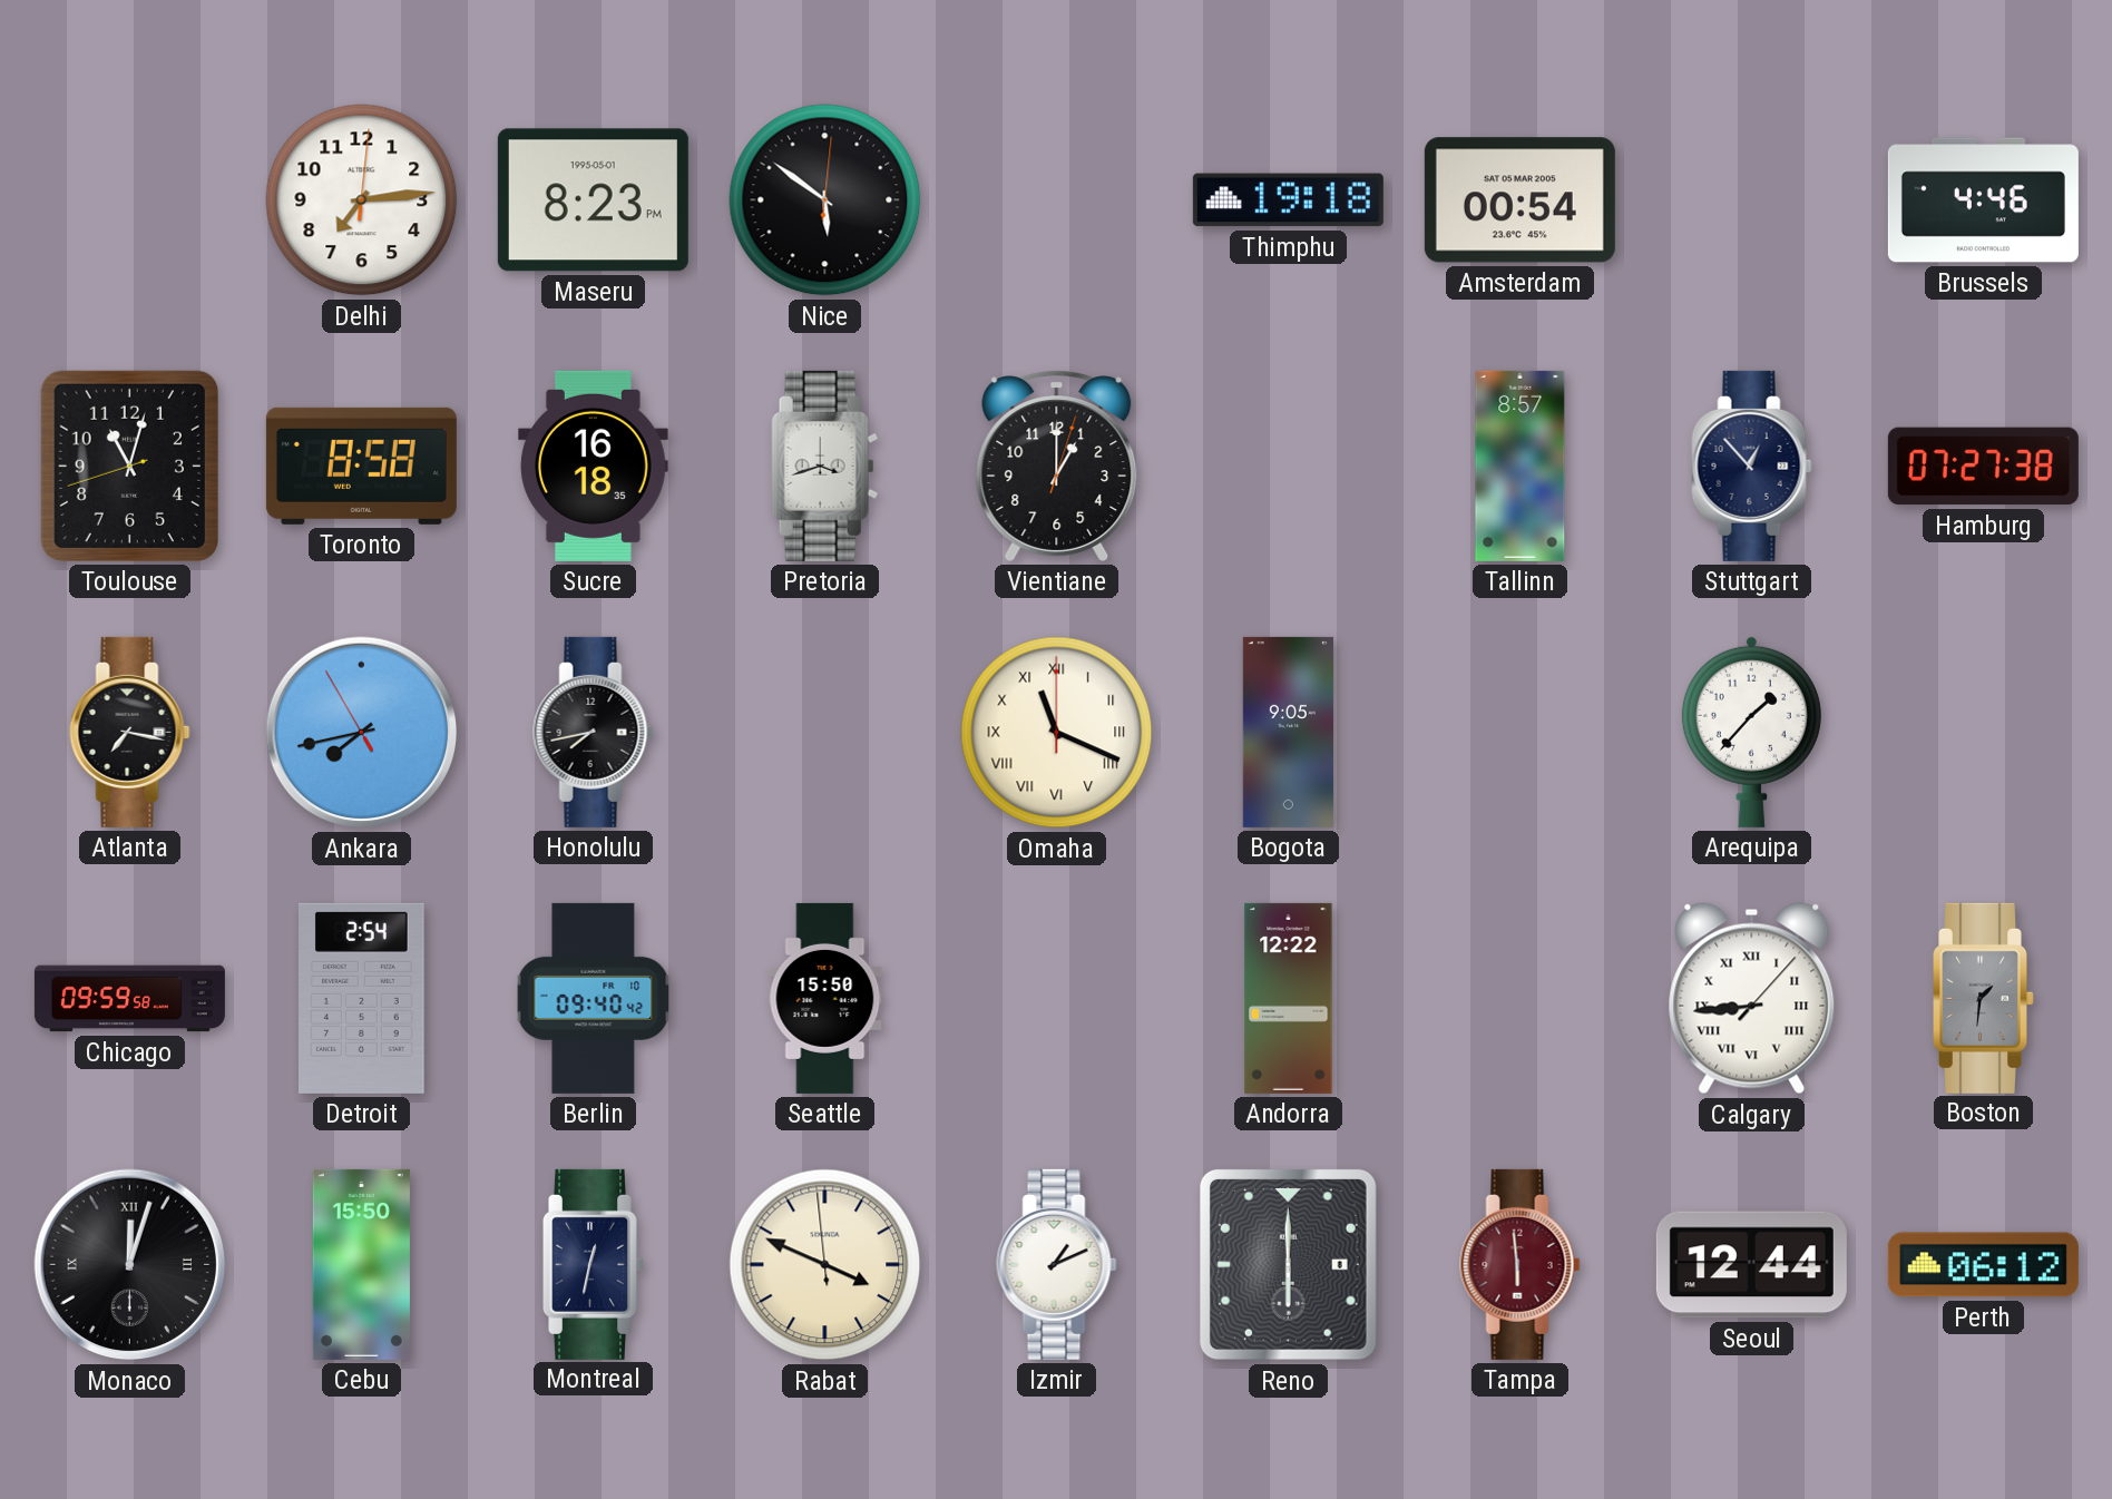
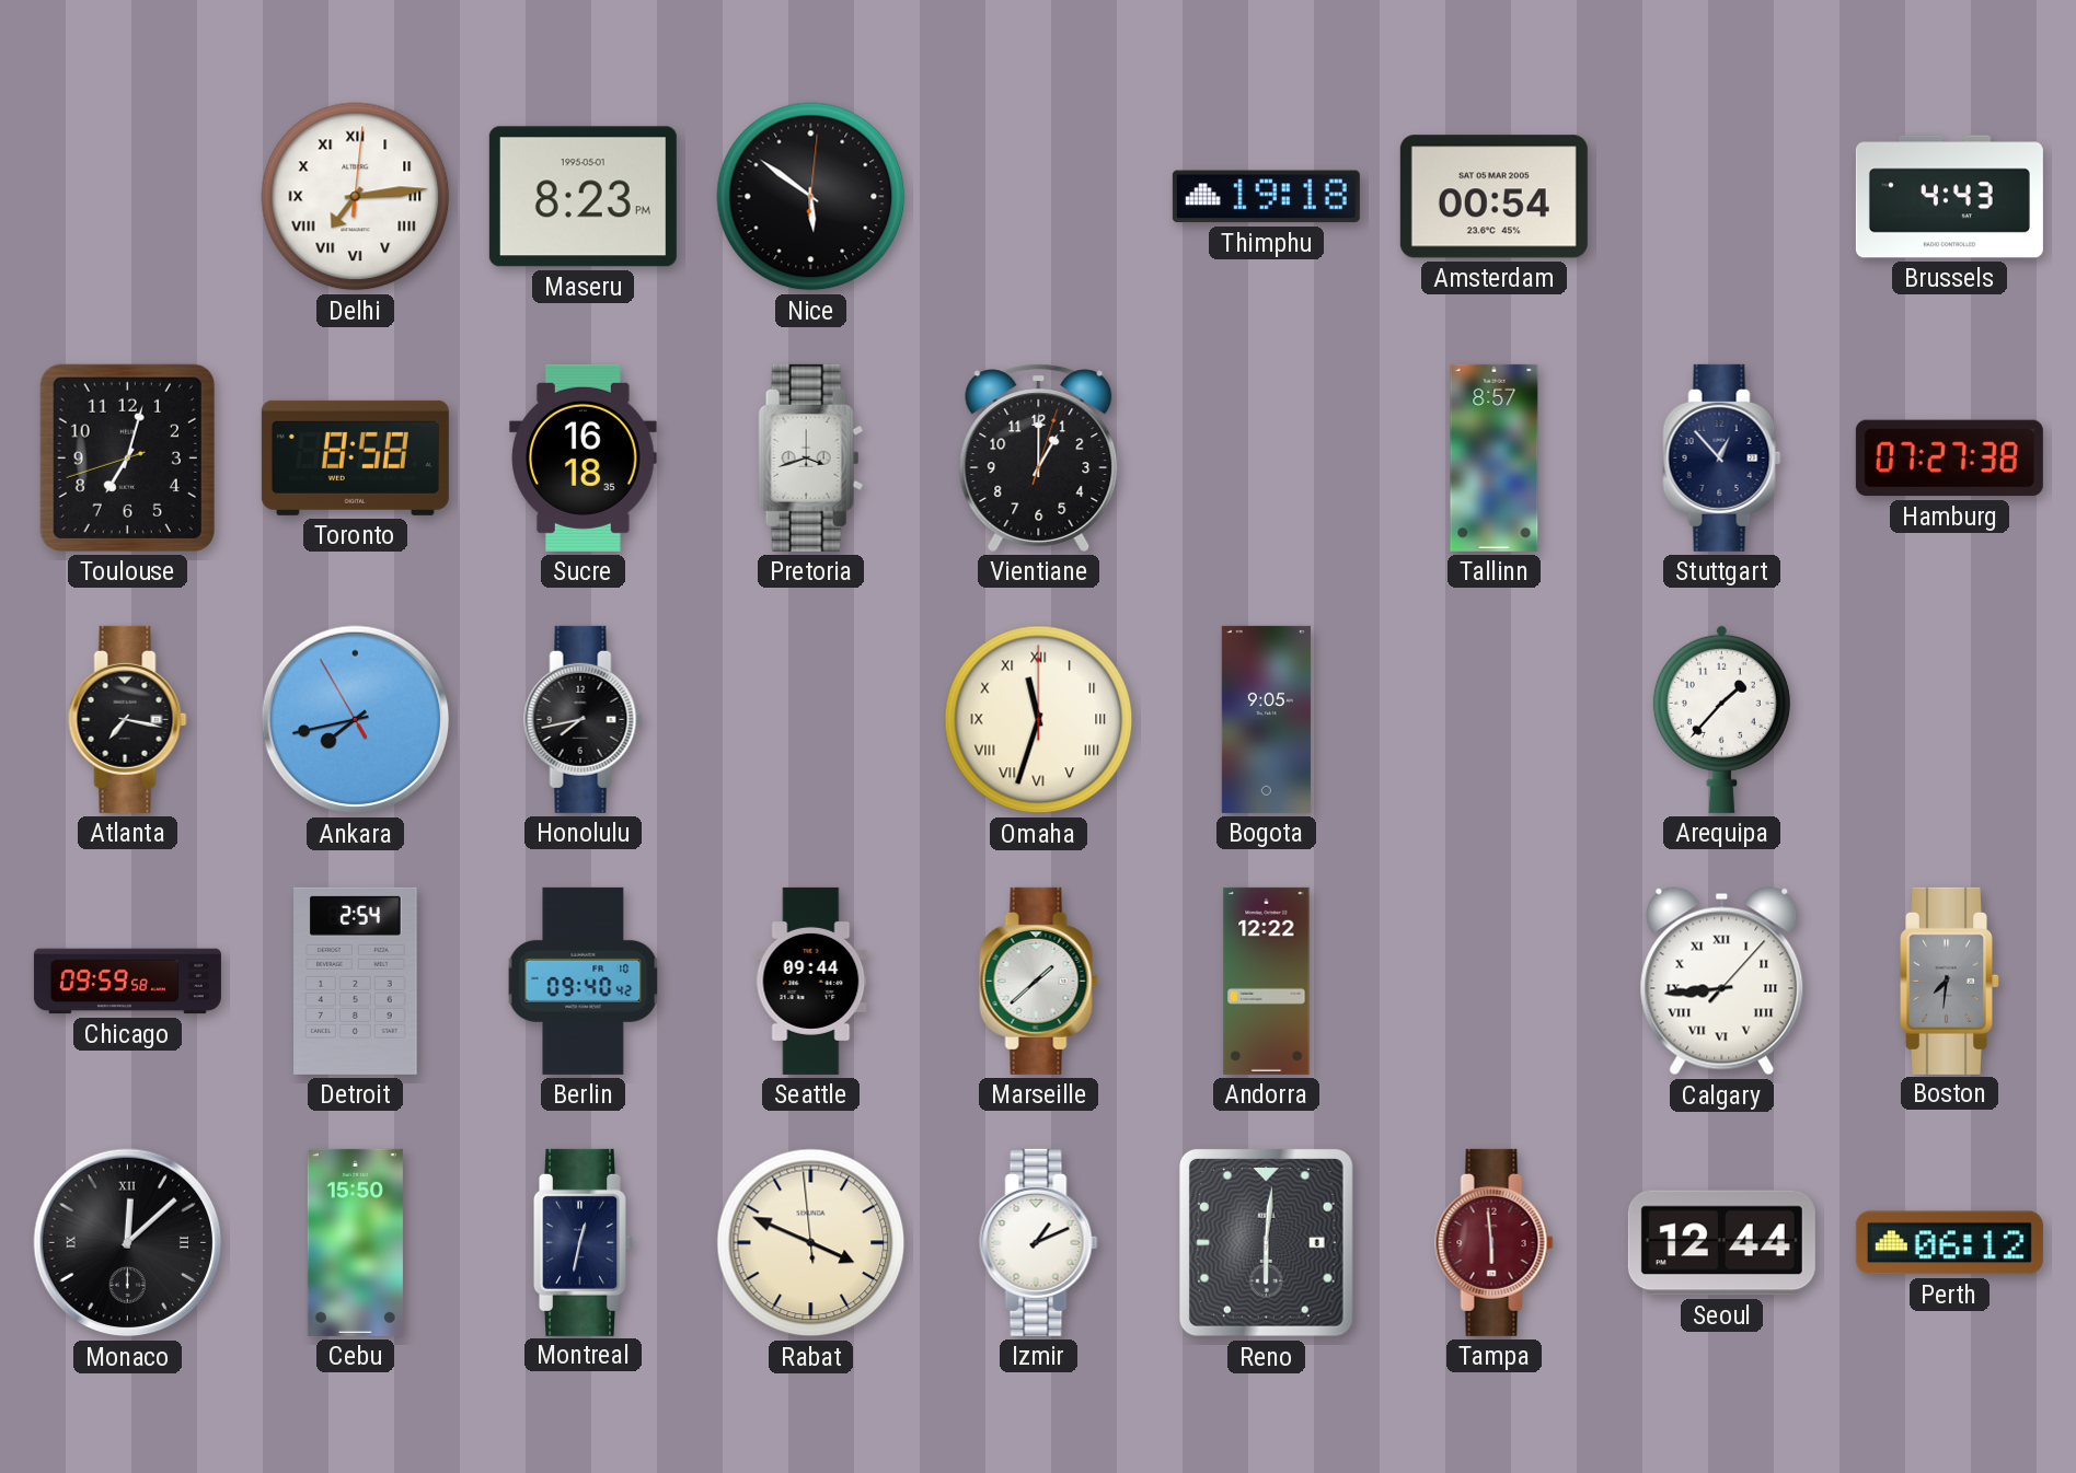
Delhi numerals: Arabic -> Roman
Brussels: 4:46 -> 4:43
Toulouse: 11:02 -> 7:02
Omaha: 11:19 -> 11:33
Seattle: 15:50 -> 09:44
Marseille: none -> 1:38
Boston: 1:31 -> 7:31
Monaco: 12:03 -> 12:08
Reno: 6:00 -> 6:01
